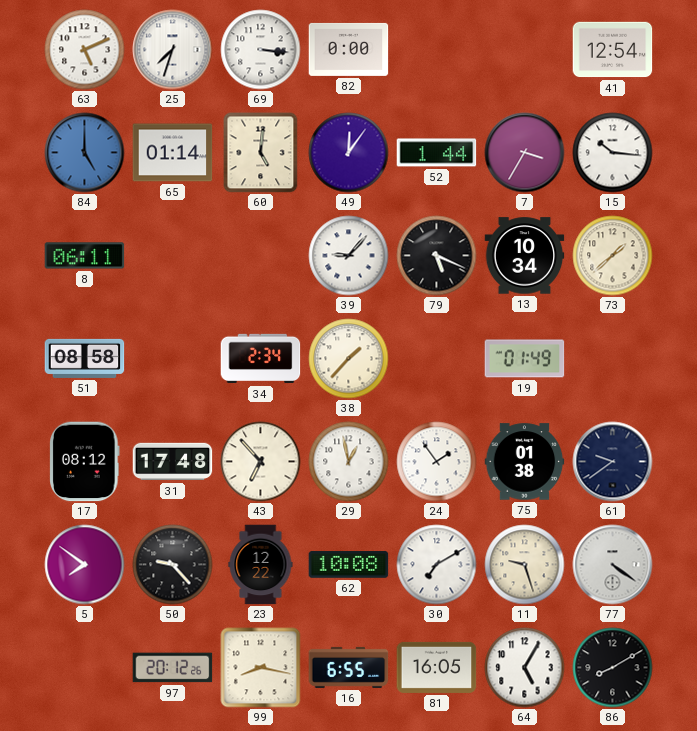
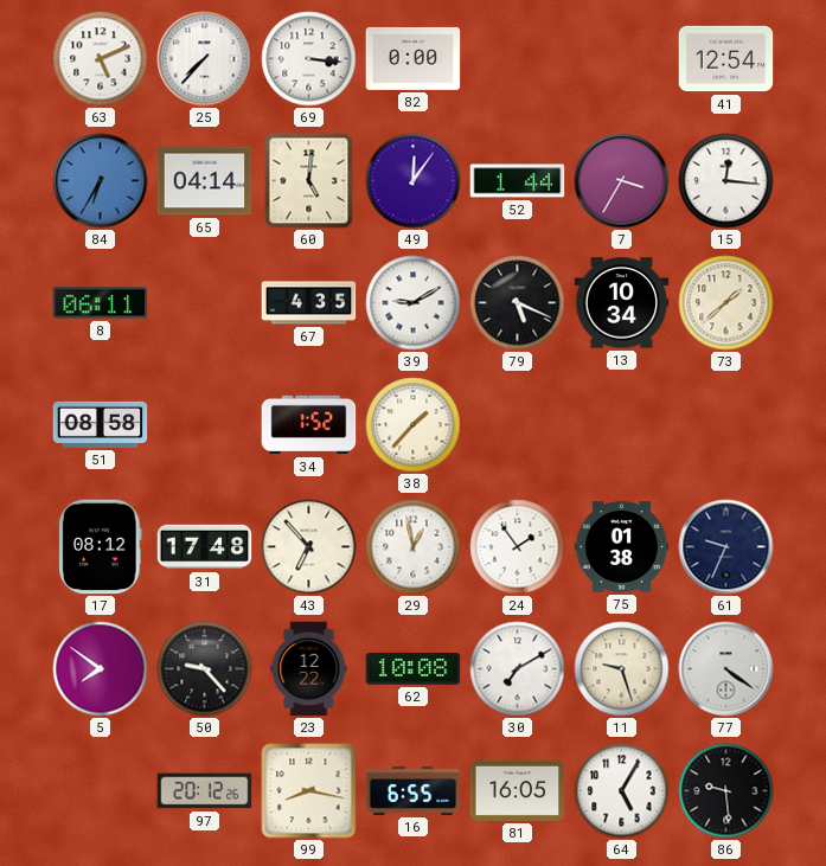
25: 7:33 -> 7:37
84: 5:00 -> 6:35
65: 01:14 -> 04:14
15: 10:16 -> 12:16
67: none -> 4:35
39: 9:07 -> 9:10
34: 2:34 -> 1:52
19: 01:49 -> none
61: 9:39 -> 9:34
86: 8:10 -> 9:29
